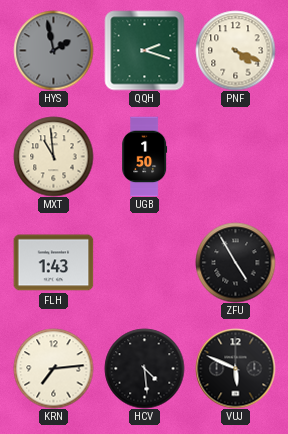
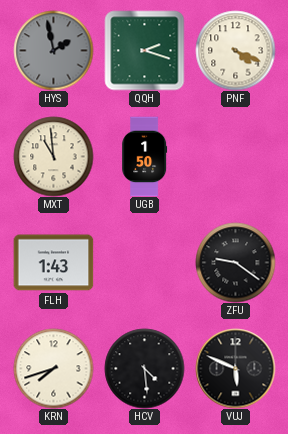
ZFU: 4:55 -> 9:21
KRN: 7:14 -> 7:42
